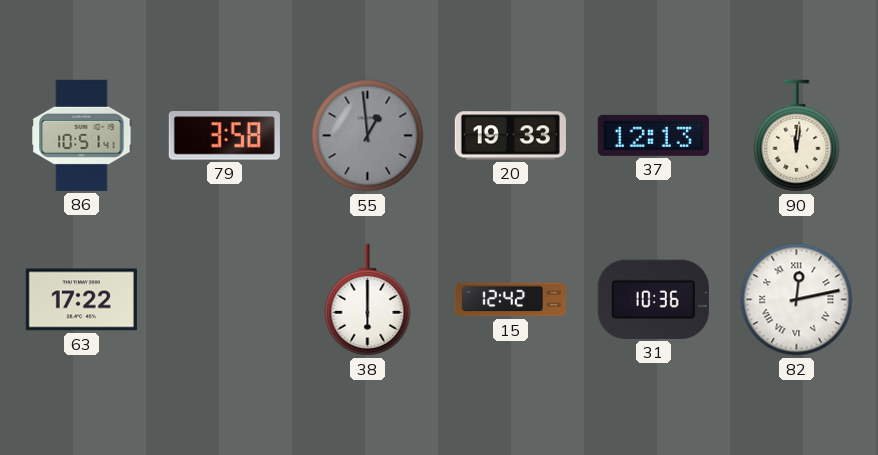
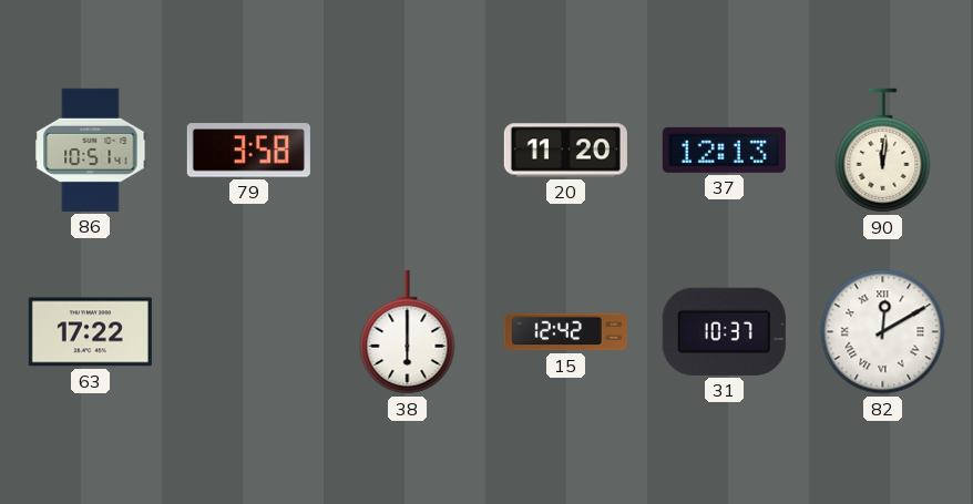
55: 12:59 -> none
20: 19:33 -> 11:20
31: 10:36 -> 10:37
82: 12:13 -> 12:10
